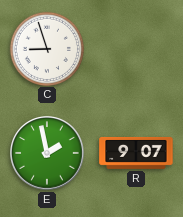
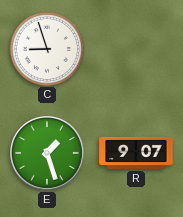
E: 1:58 -> 1:27
